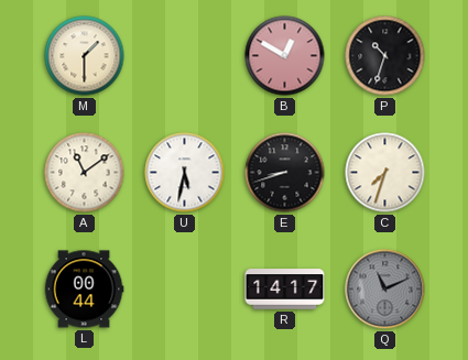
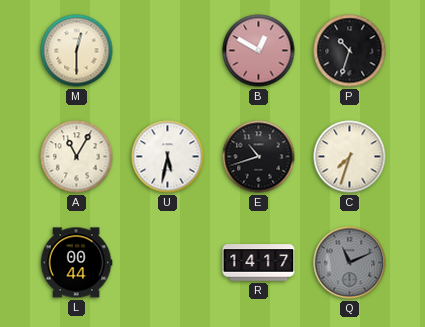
M: 1:30 -> 12:30
A: 11:09 -> 11:05
E: 8:42 -> 10:42
